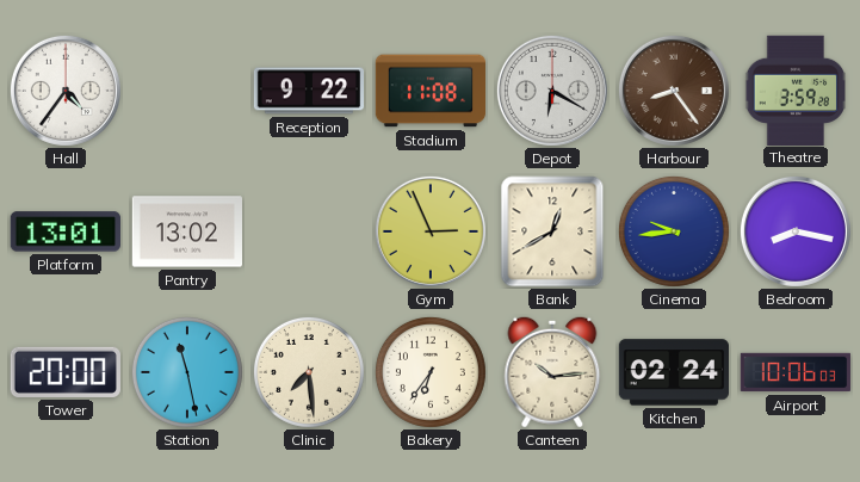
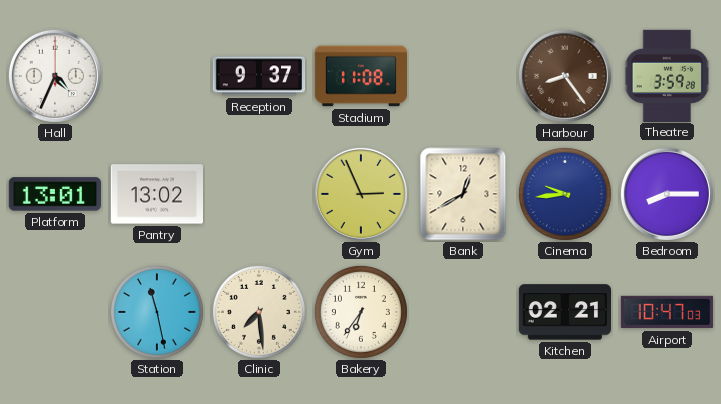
Hall: 4:36 -> 4:34
Reception: 9:22 -> 9:37
Depot: 6:20 -> none
Bedroom: 8:17 -> 8:15
Tower: 20:00 -> none
Canteen: 10:14 -> none
Kitchen: 02:24 -> 02:21
Airport: 10:06 -> 10:47
